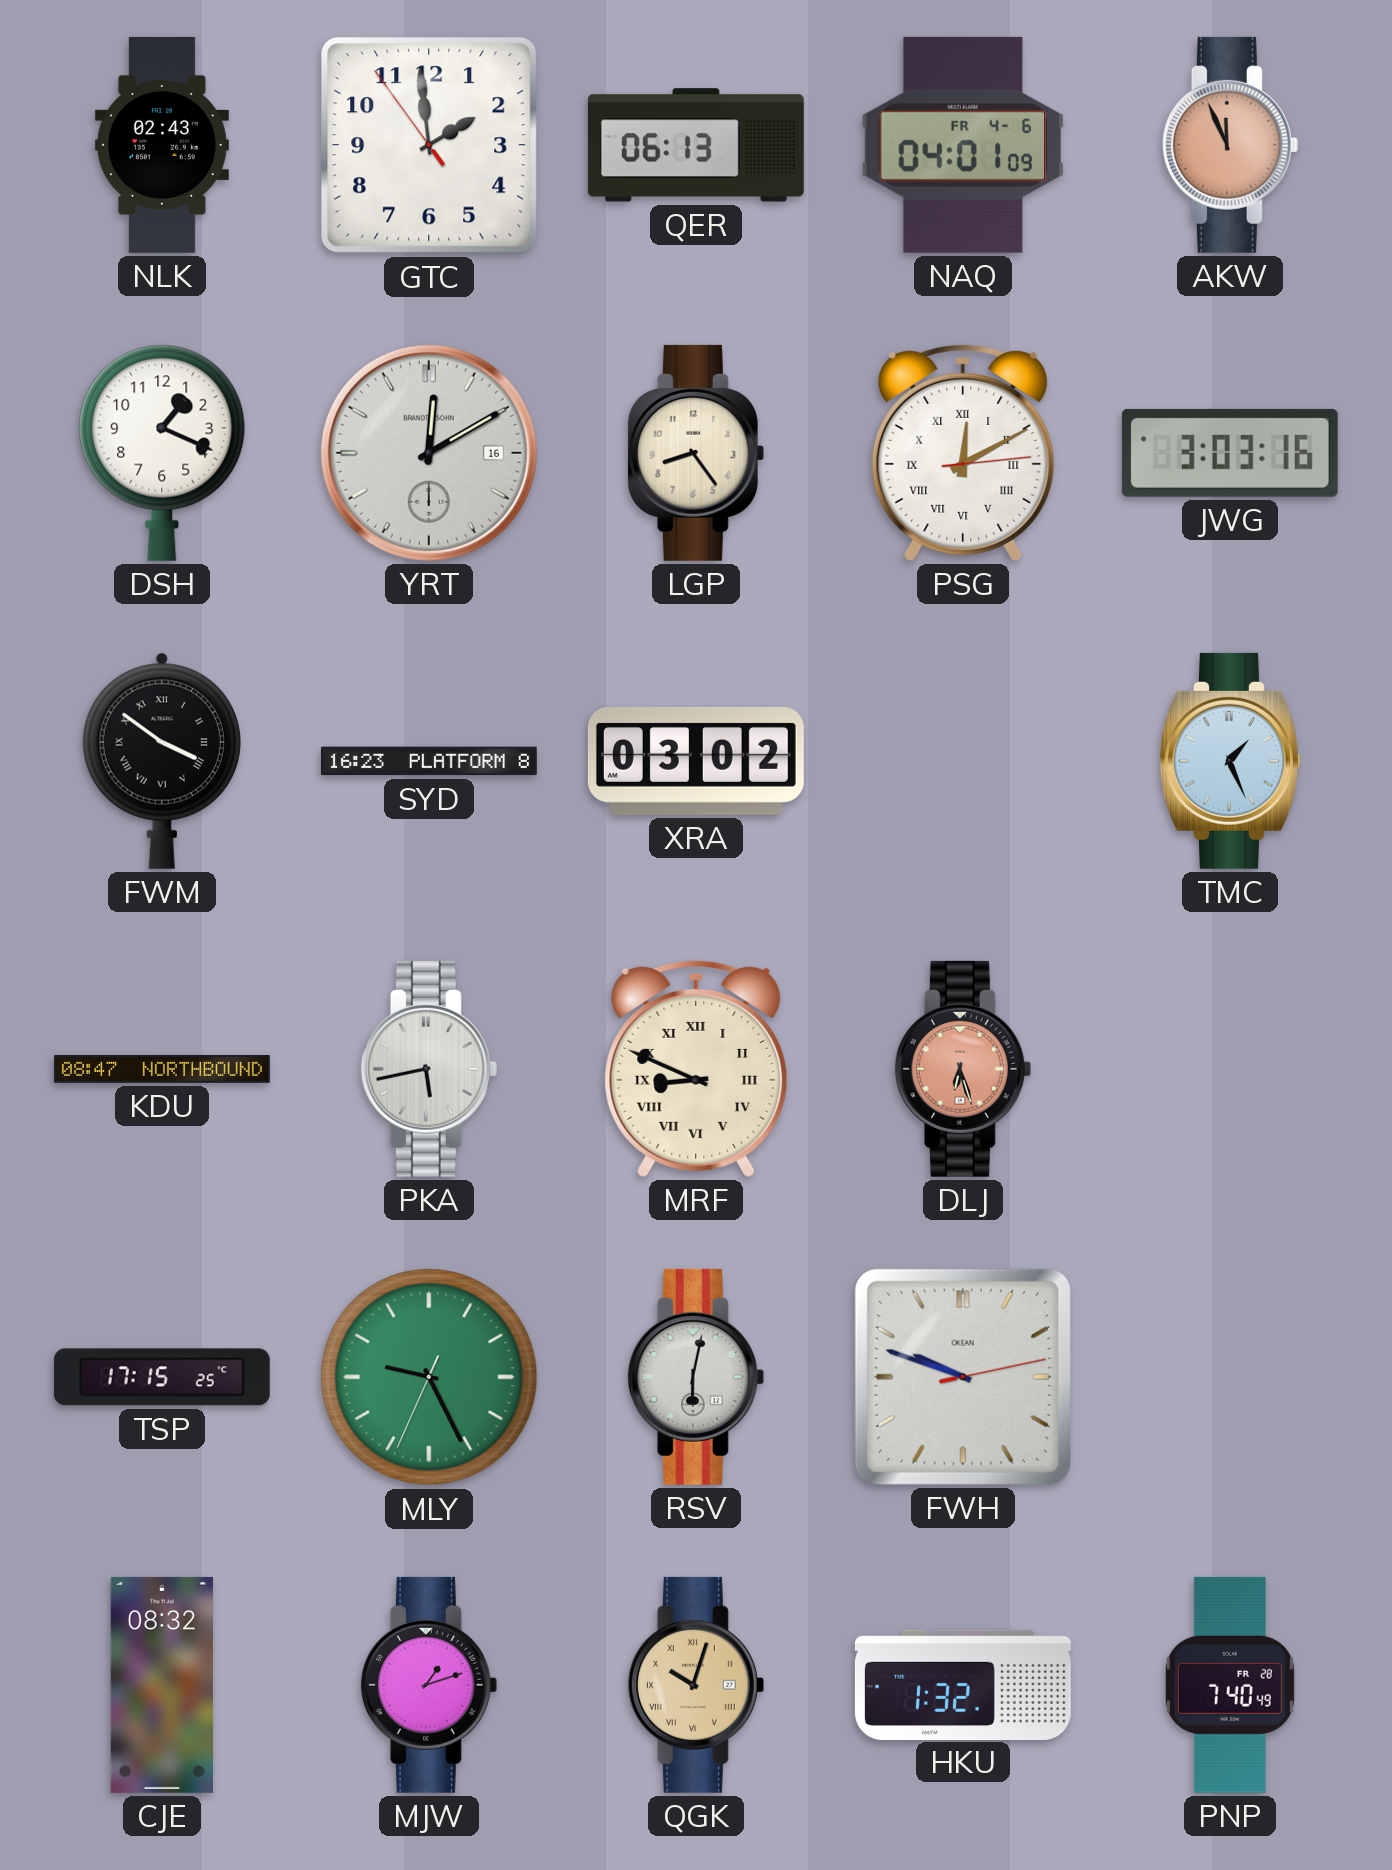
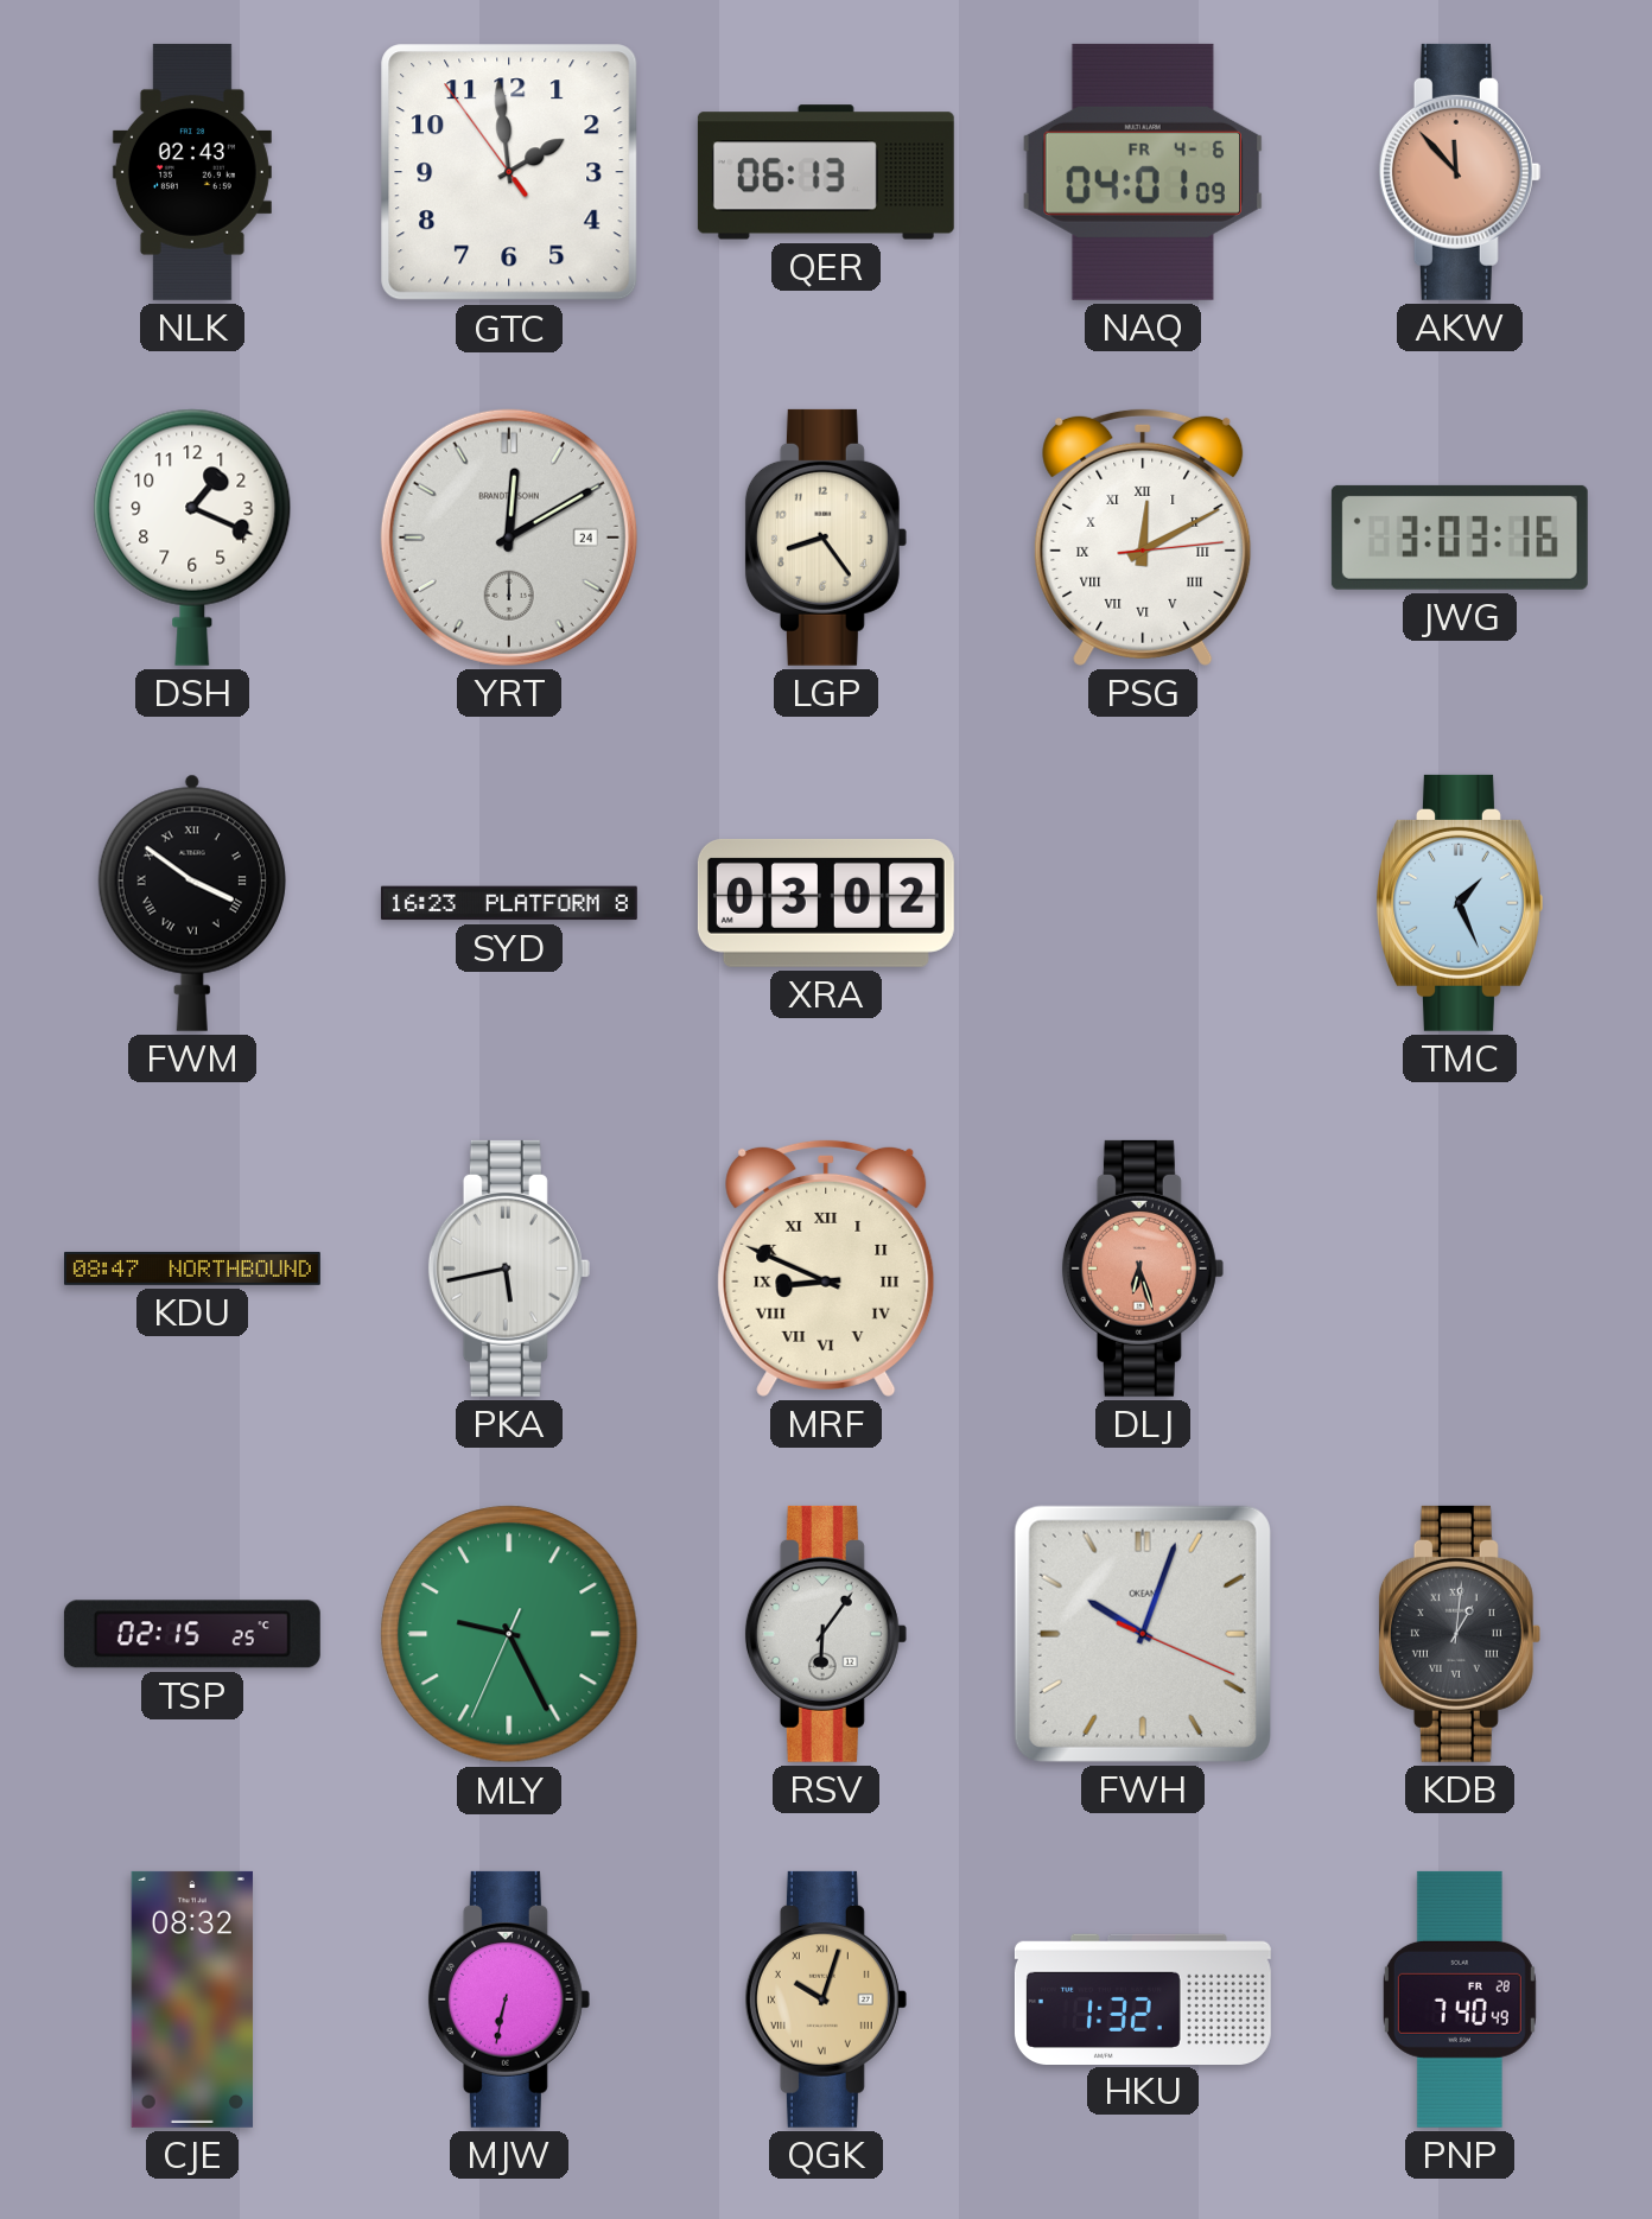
AKW: 11:56 -> 11:53
YRT date: 16 -> 24
TSP: 17:15 -> 02:15
RSV: 6:02 -> 6:06
FWH: 9:48 -> 10:03
KDB: none -> 1:01
MJW: 1:12 -> 6:32
